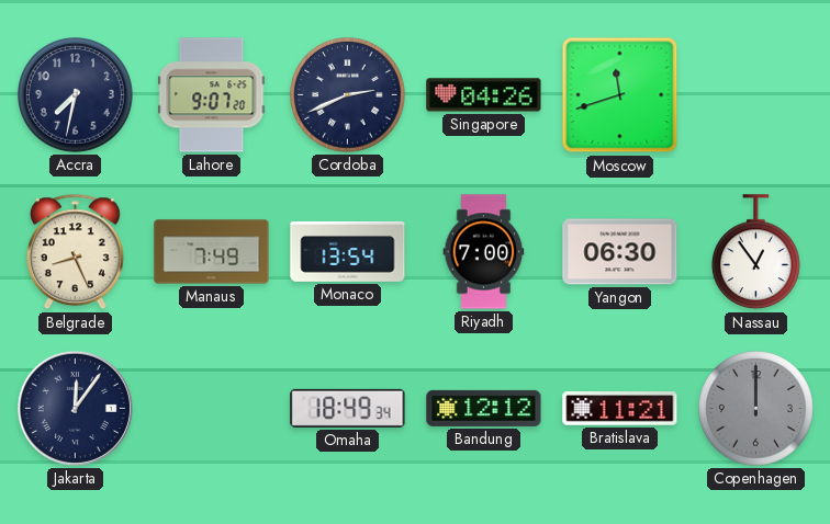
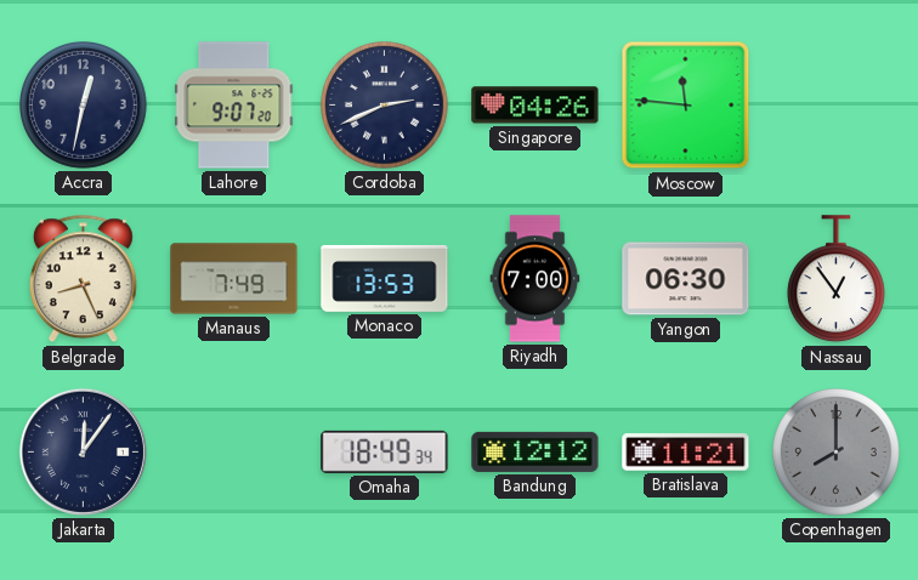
Accra: 7:32 -> 12:32
Moscow: 11:42 -> 11:46
Monaco: 13:54 -> 13:53
Copenhagen: 12:00 -> 8:00
